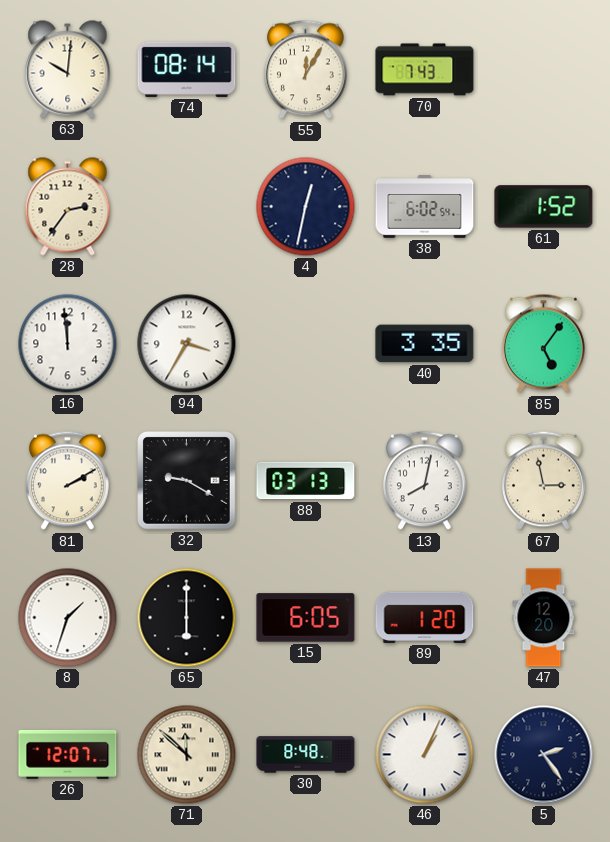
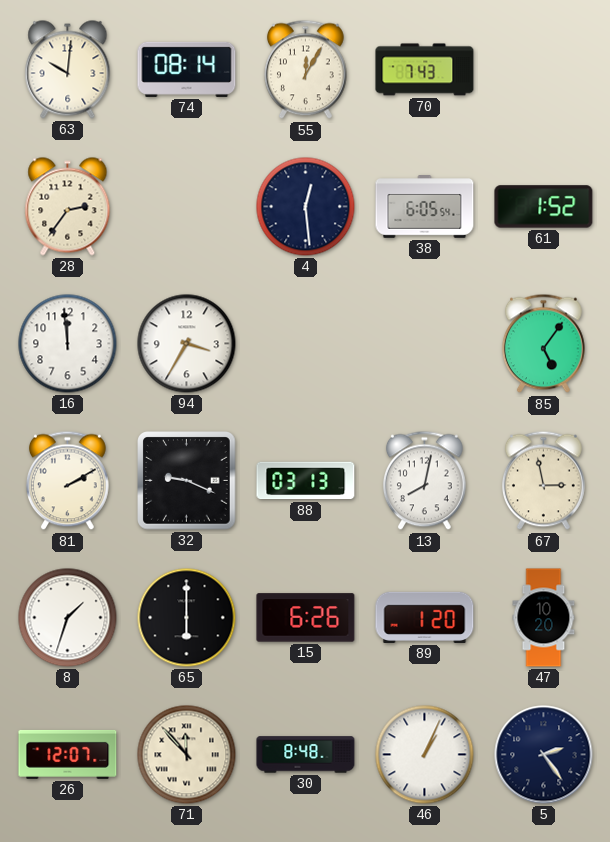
4: 12:32 -> 12:29
38: 6:02 -> 6:05
40: 3:35 -> none
32: 9:20 -> 9:19
15: 6:05 -> 6:26
47: 12:20 -> 10:20
71: 11:52 -> 11:53
